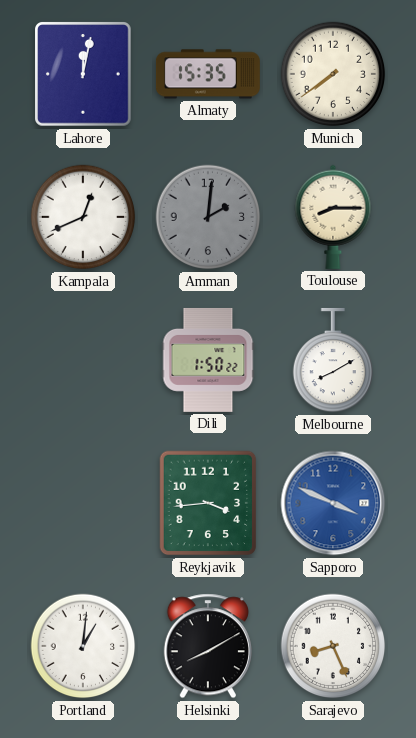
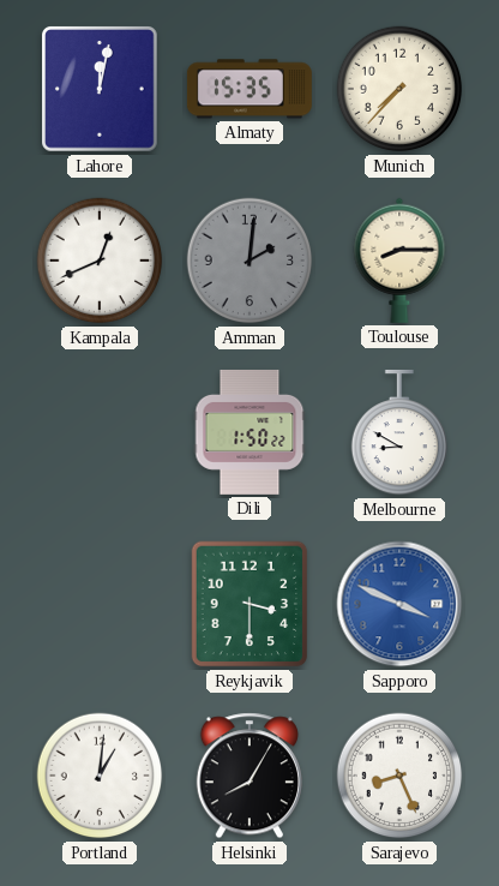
Munich: 7:39 -> 7:37
Melbourne: 8:10 -> 8:50
Reykjavik: 3:44 -> 3:30
Helsinki: 8:10 -> 8:05
